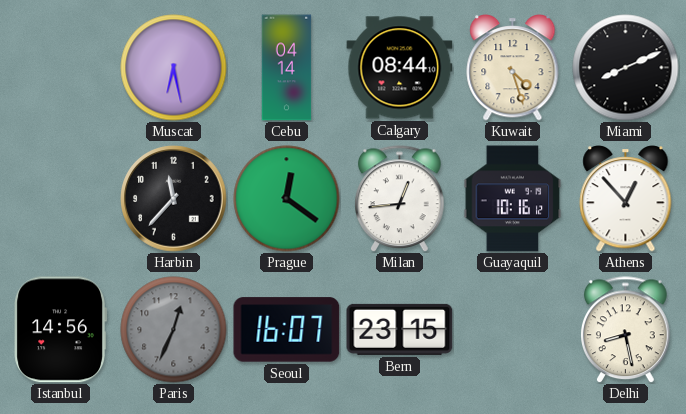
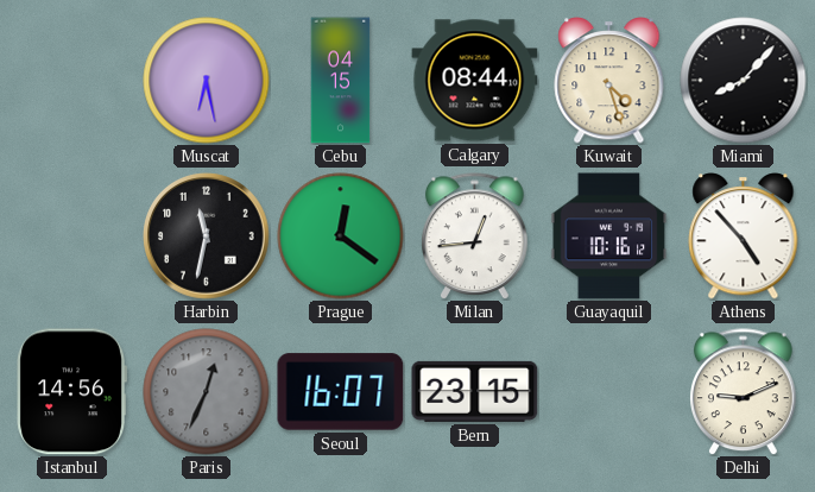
Cebu: 04:14 -> 04:15
Miami: 8:11 -> 8:07
Harbin: 11:37 -> 11:32
Athens: 12:53 -> 4:53
Delhi: 8:28 -> 9:11
